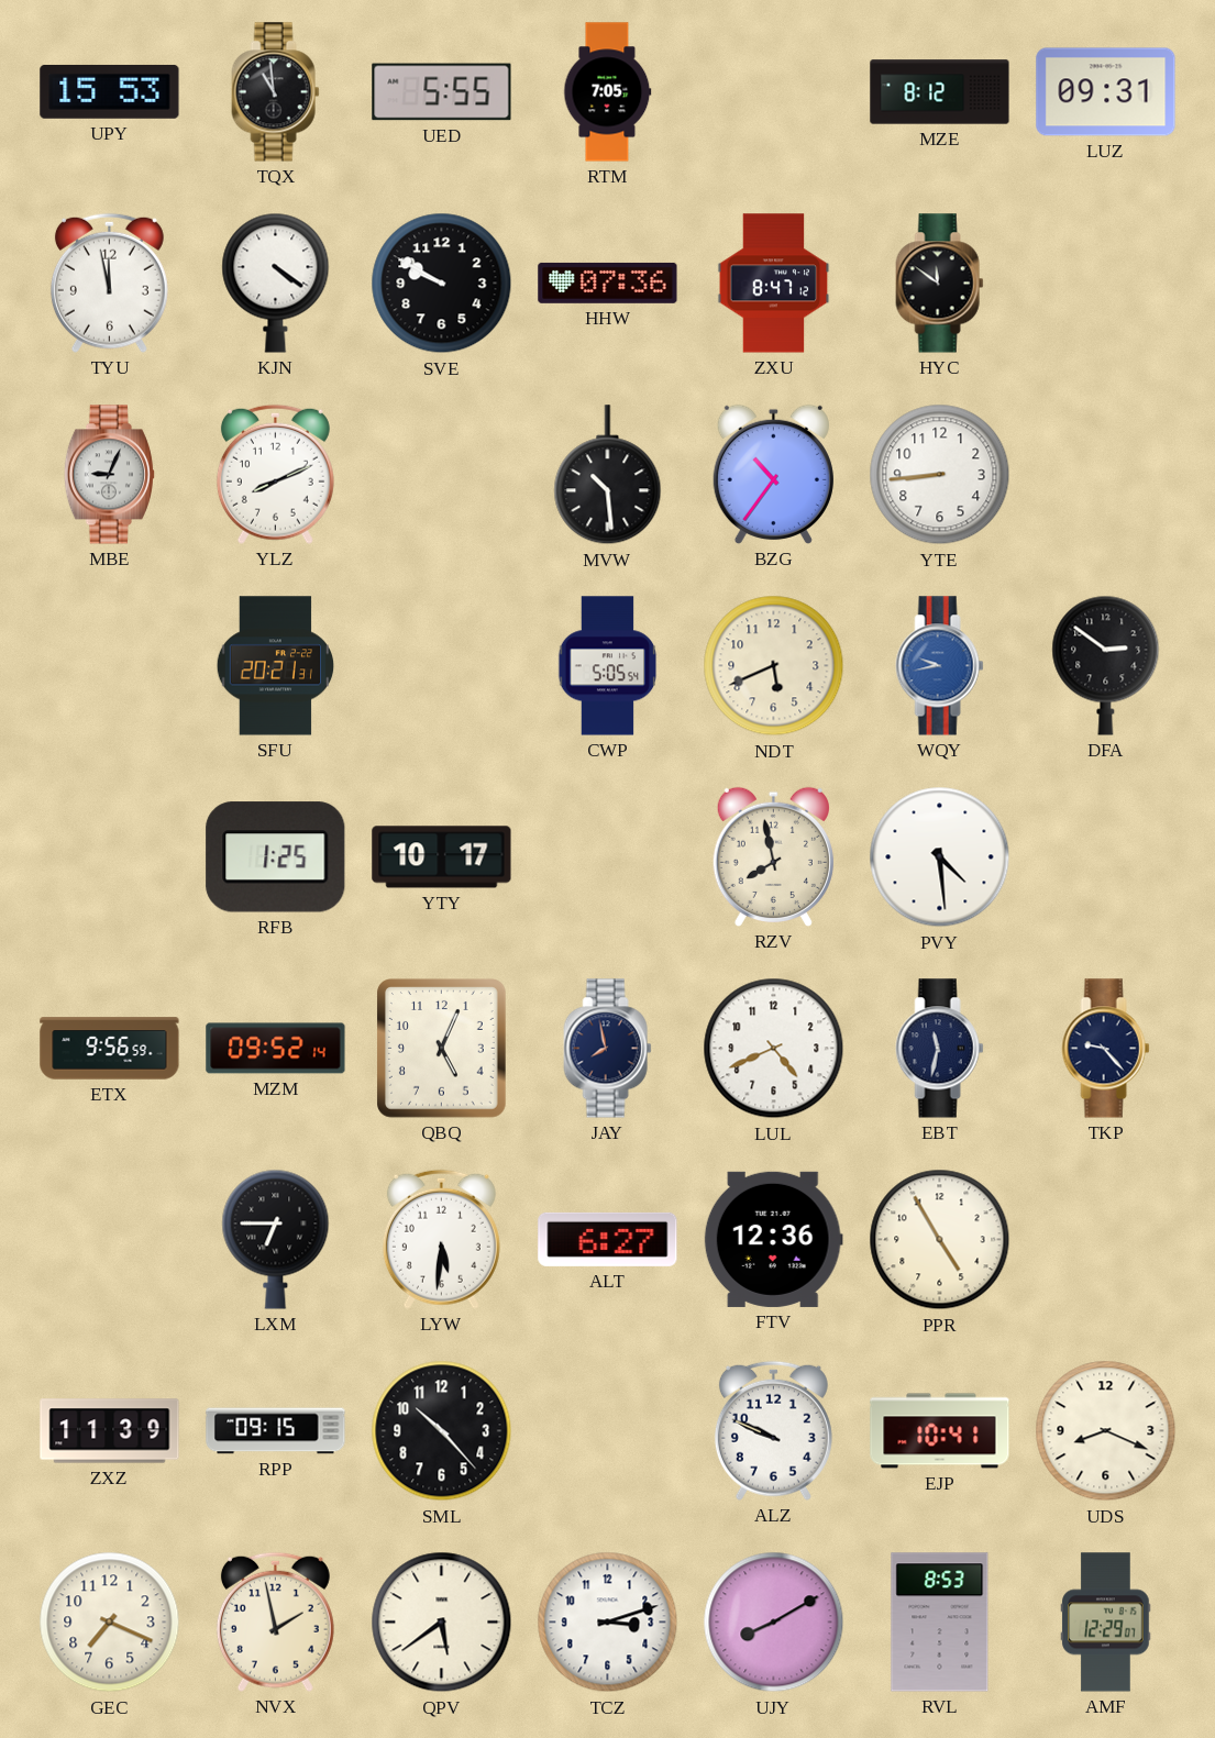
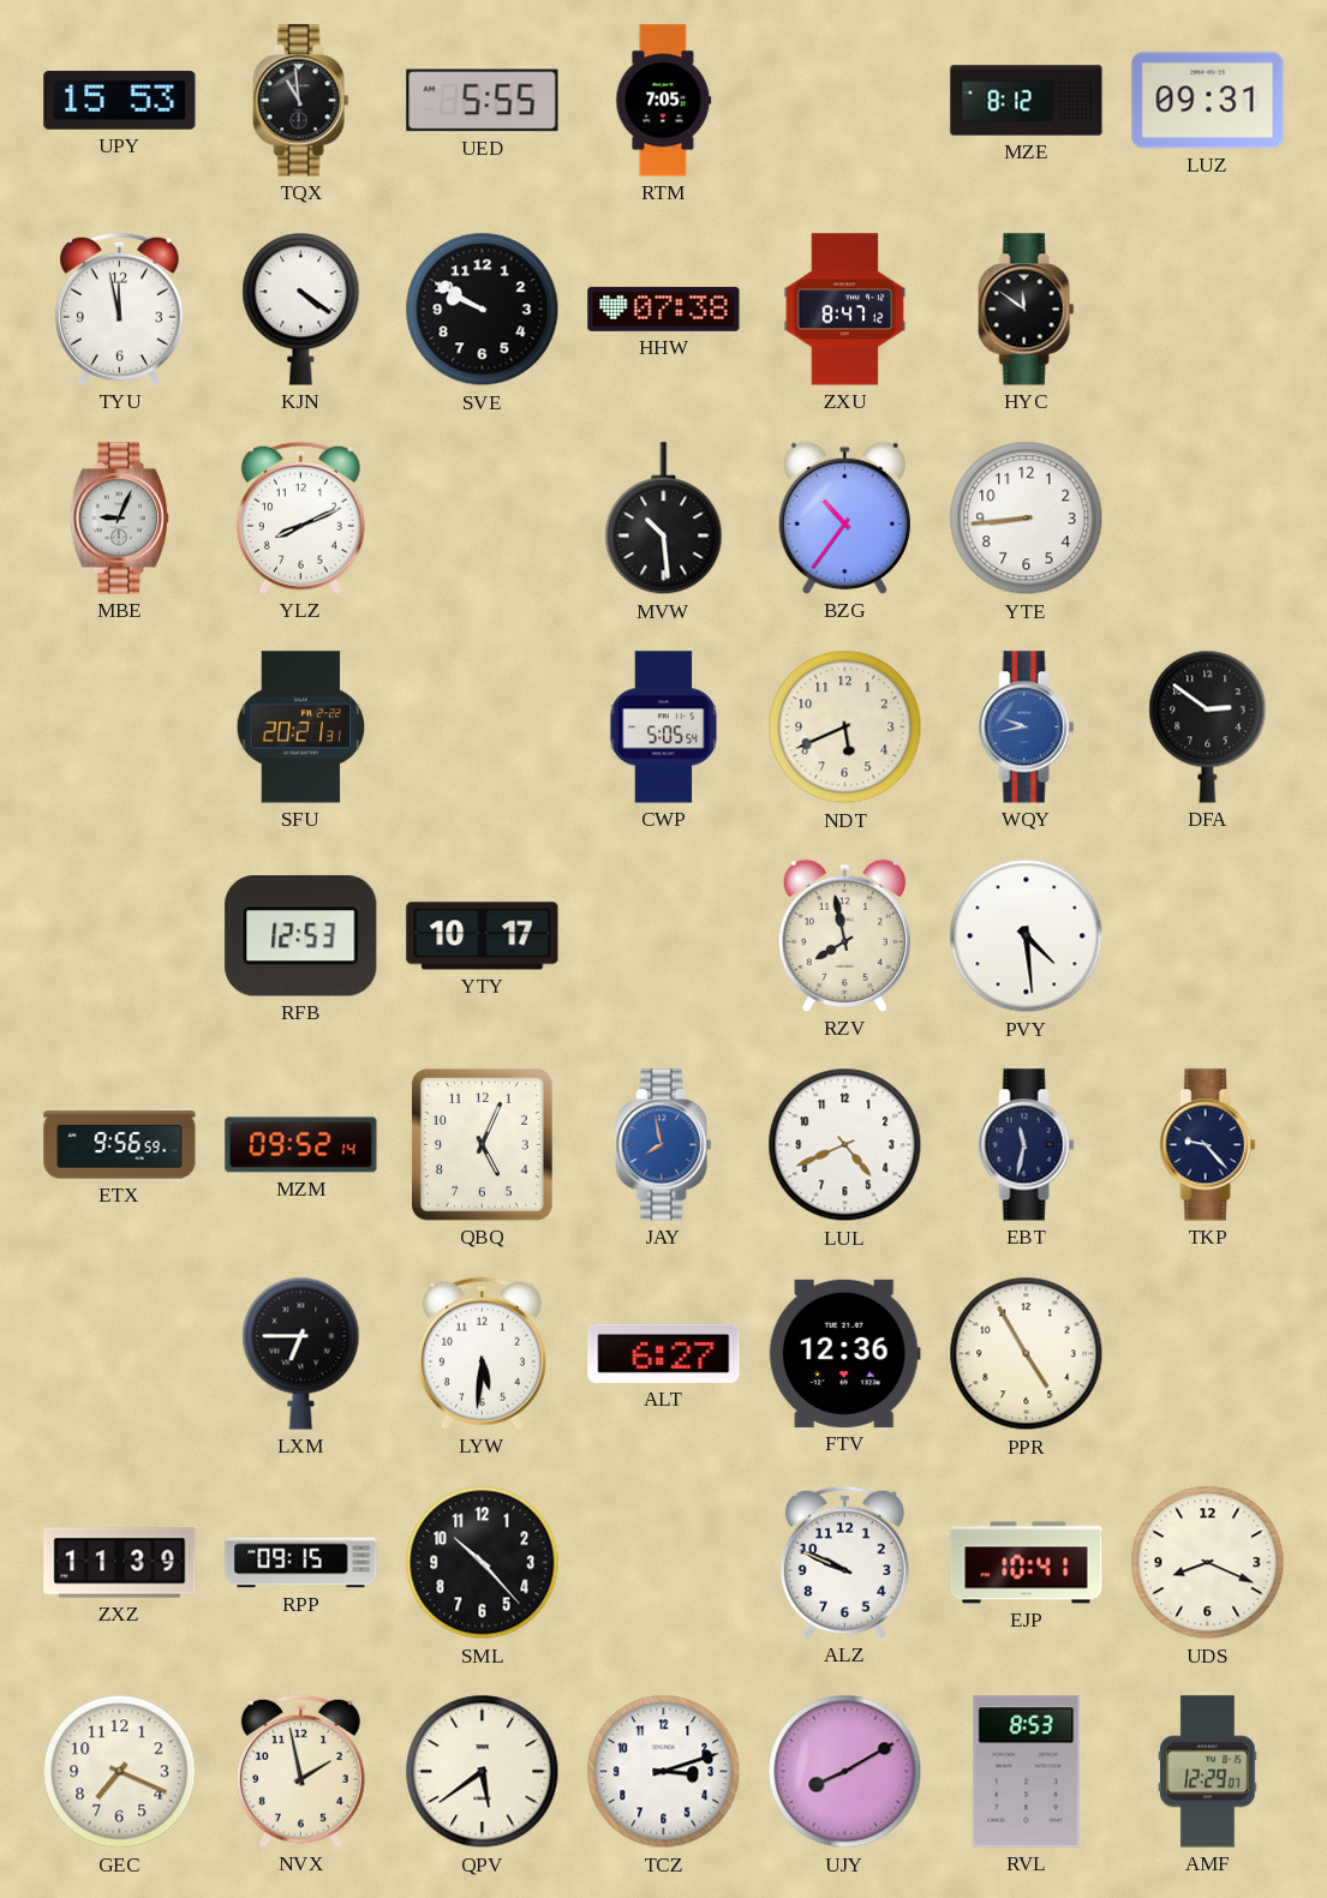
HHW: 07:36 -> 07:38
RFB: 1:25 -> 12:53
JAY dial: navy -> blue
